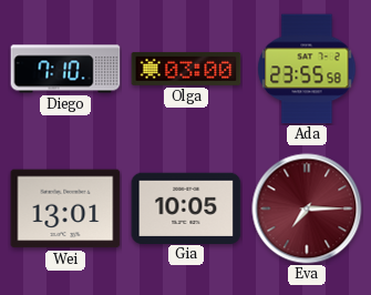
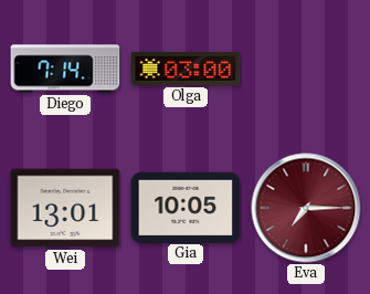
Diego: 7:10 -> 7:14
Ada: 23:55 -> none
